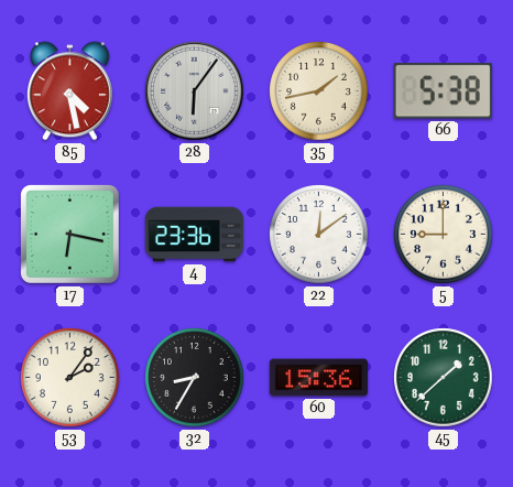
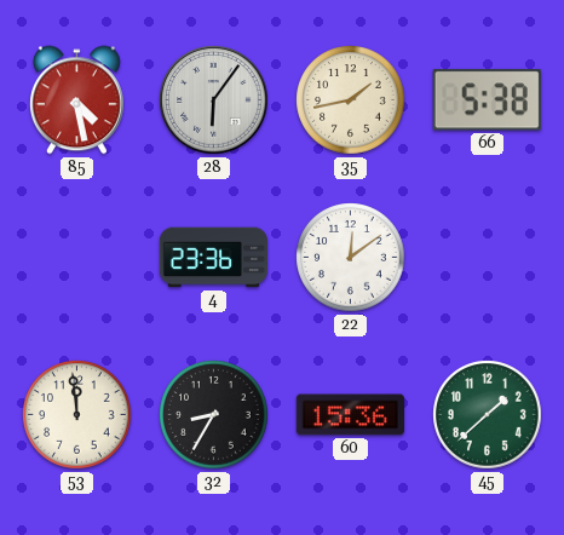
17: 6:17 -> none
5: 9:00 -> none
53: 2:06 -> 11:59
